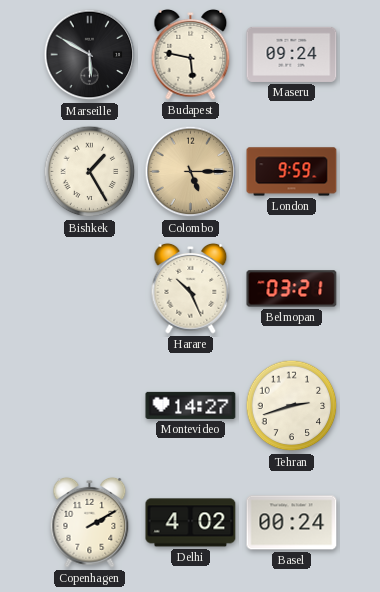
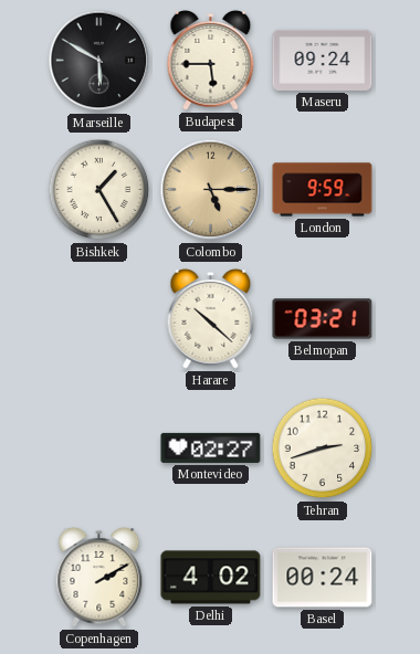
Budapest: 5:47 -> 5:45
Harare: 10:26 -> 10:22
Montevideo: 14:27 -> 02:27
